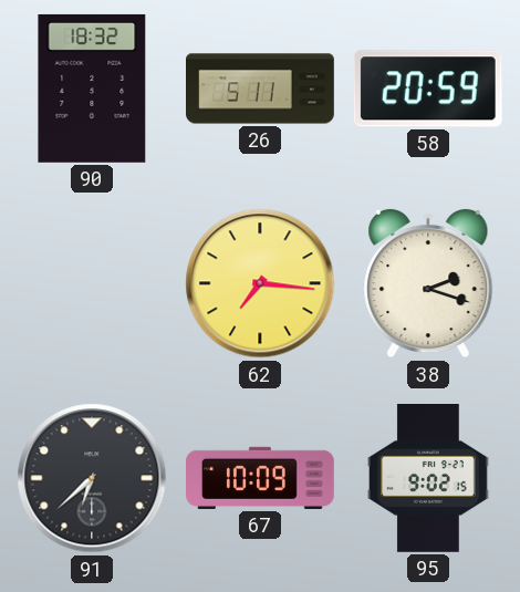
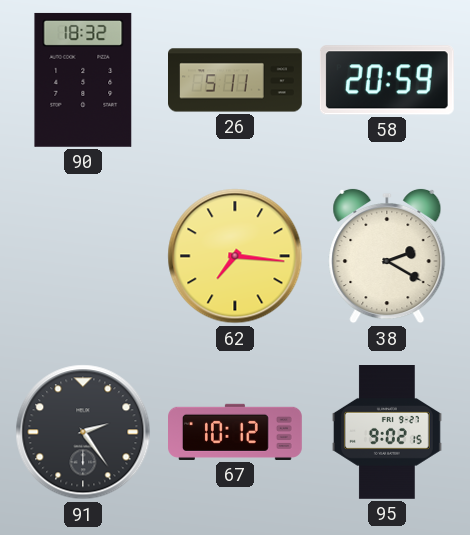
38: 2:18 -> 2:20
91: 6:38 -> 2:24
67: 10:09 -> 10:12
